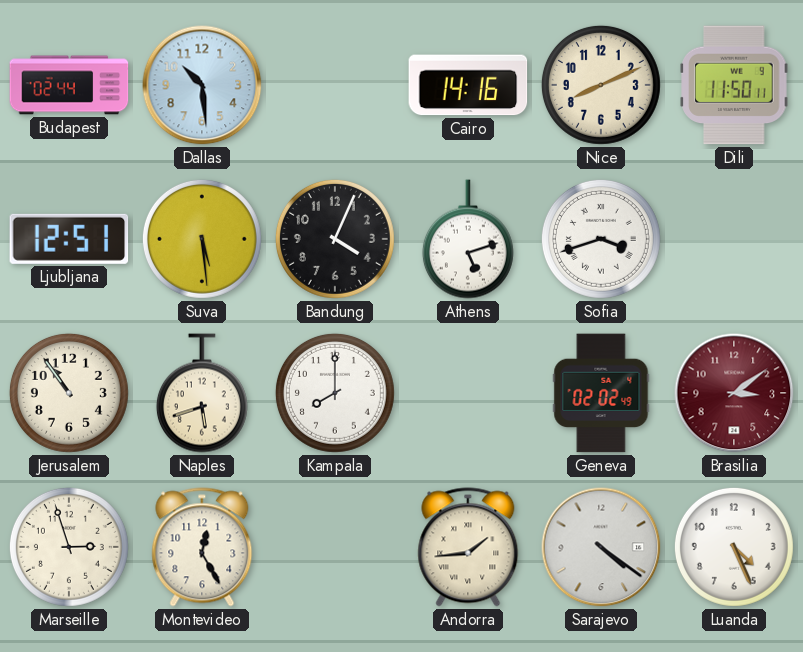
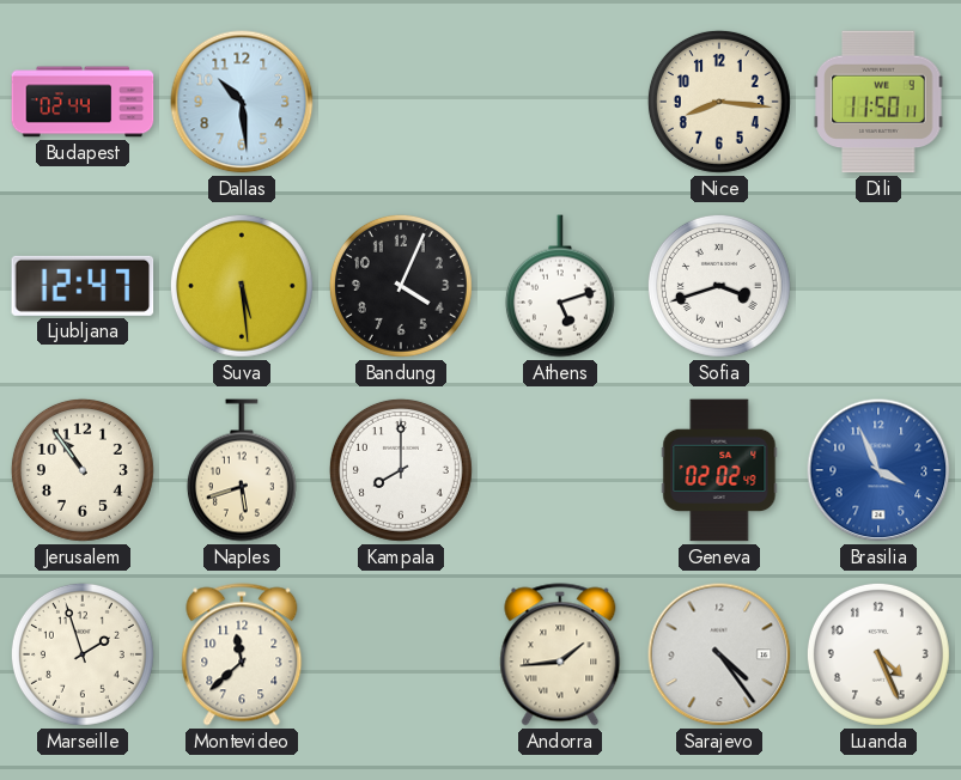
Cairo: 14:16 -> none
Nice: 8:11 -> 8:16
Ljubljana: 12:51 -> 12:47
Brasilia: 3:09 -> 3:56
Brasilia dial: burgundy -> blue
Marseille: 2:57 -> 1:57
Montevideo: 12:25 -> 11:38
Sarajevo: 4:21 -> 4:24
